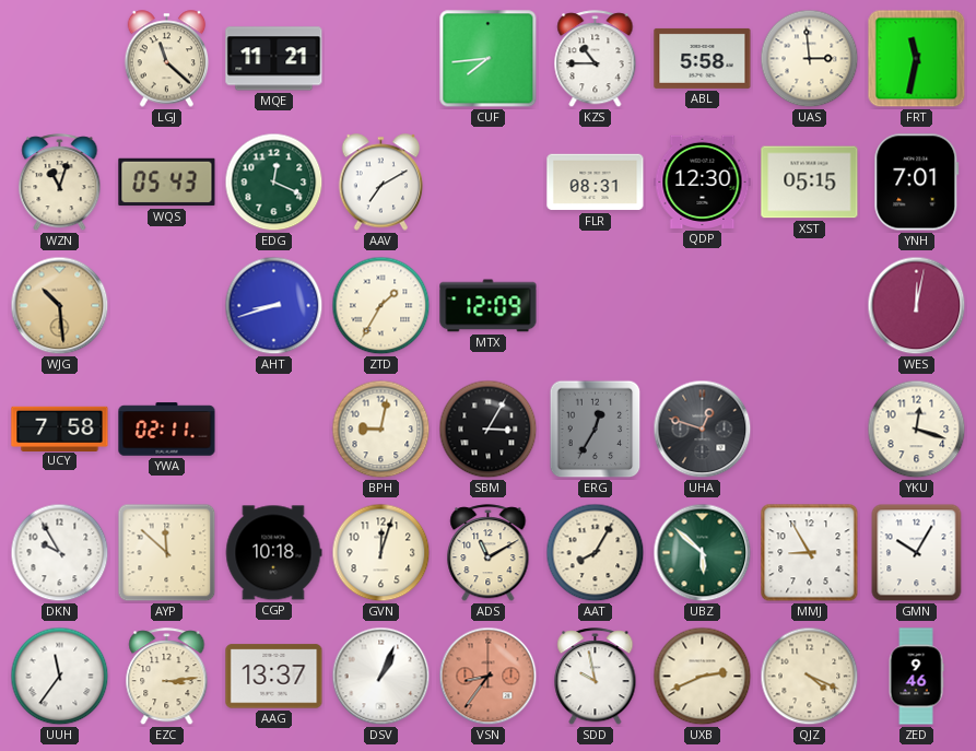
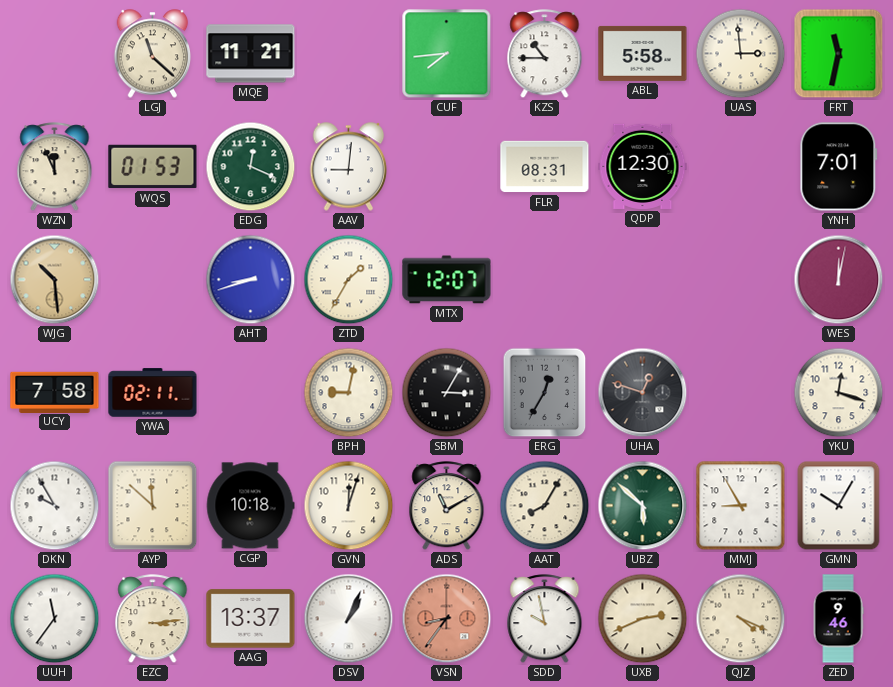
WZN: 11:03 -> 11:56
WQS: 05:43 -> 01:53
AAV: 7:10 -> 9:01
XST: 05:15 -> none
MTX: 12:09 -> 12:07
